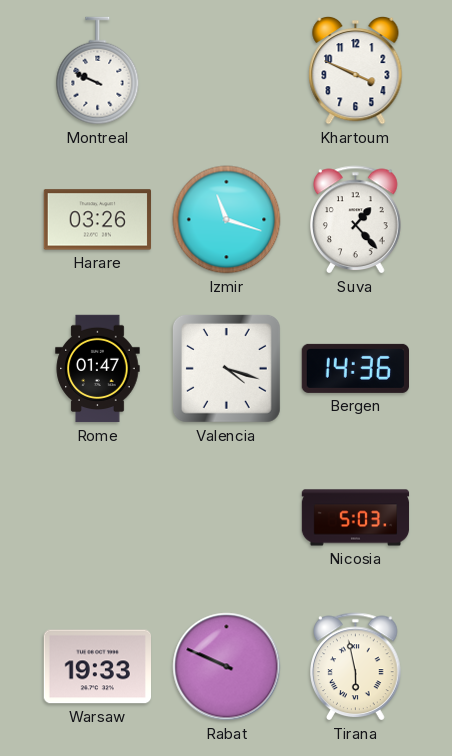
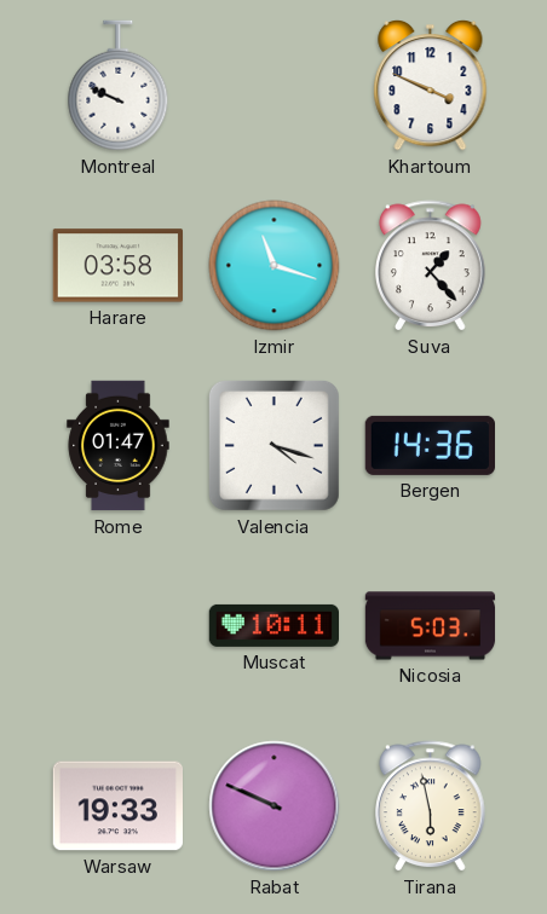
Harare: 03:26 -> 03:58
Muscat: none -> 10:11
